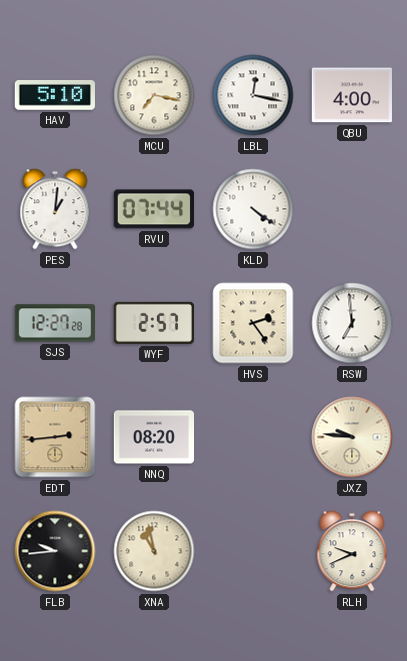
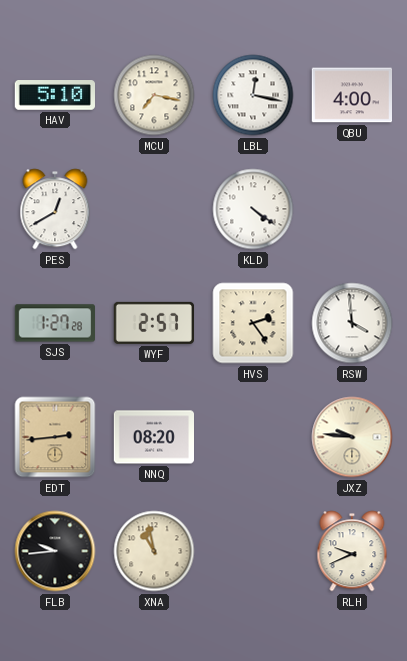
PES: 1:01 -> 12:40
RVU: 07:44 -> none
SJS: 12:27 -> 1:27
RSW: 6:59 -> 3:59
